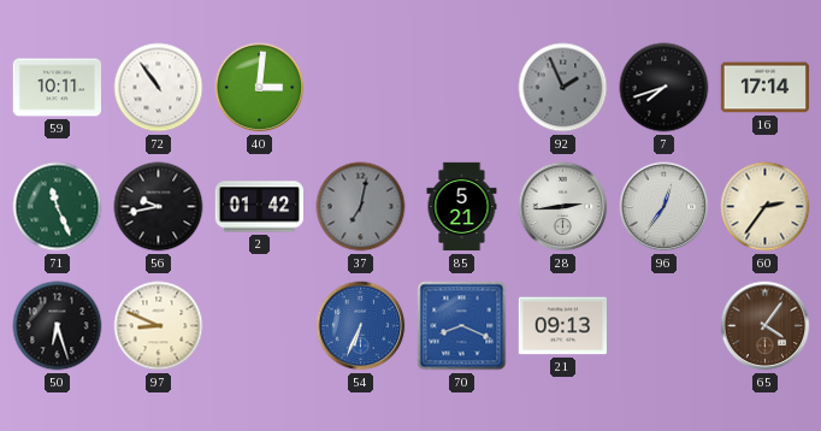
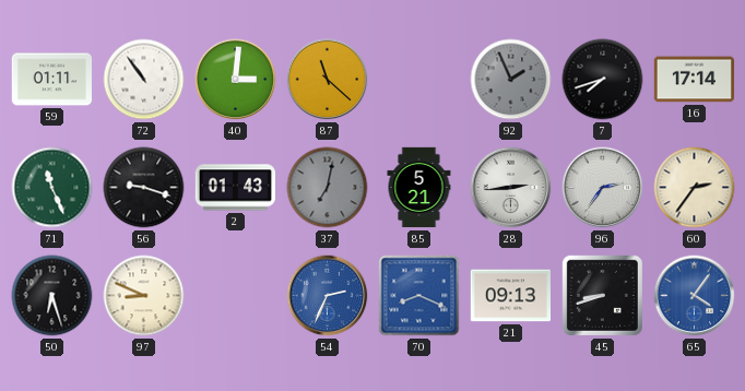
59: 10:11 -> 01:11
87: none -> 11:22
56: 9:43 -> 9:18
2: 01:42 -> 01:43
96: 12:36 -> 2:36
54: 6:34 -> 2:34
45: none -> 8:42
65 dial: brown -> blue
